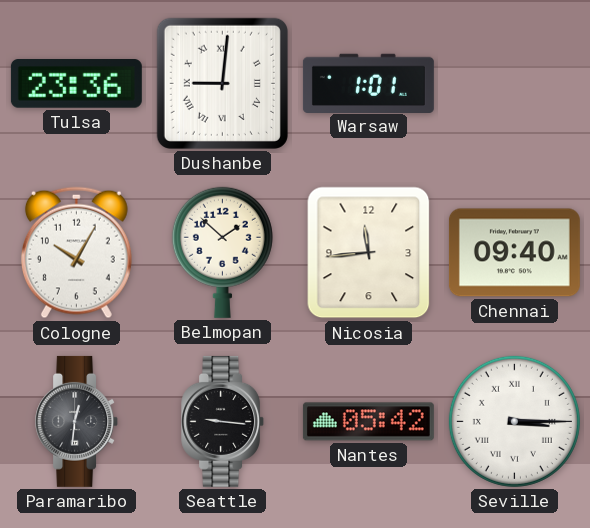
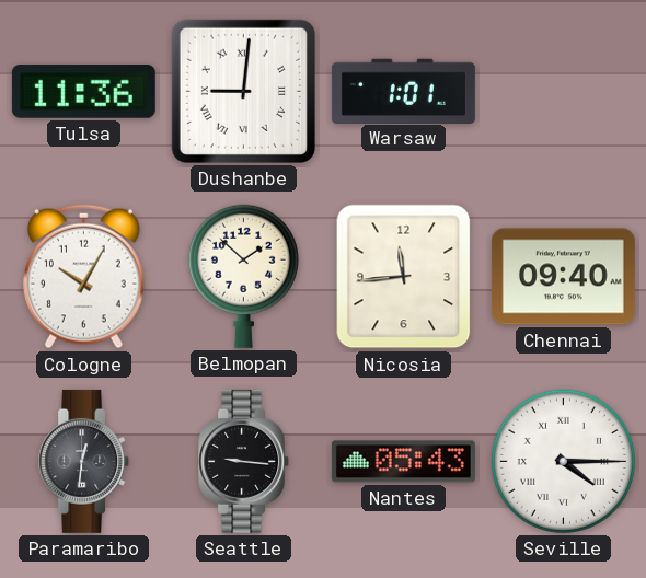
Tulsa: 23:36 -> 11:36
Nantes: 05:42 -> 05:43
Seville: 3:15 -> 4:15
